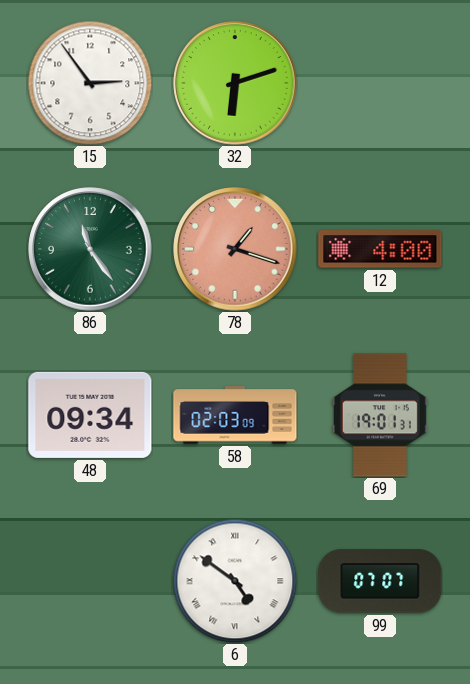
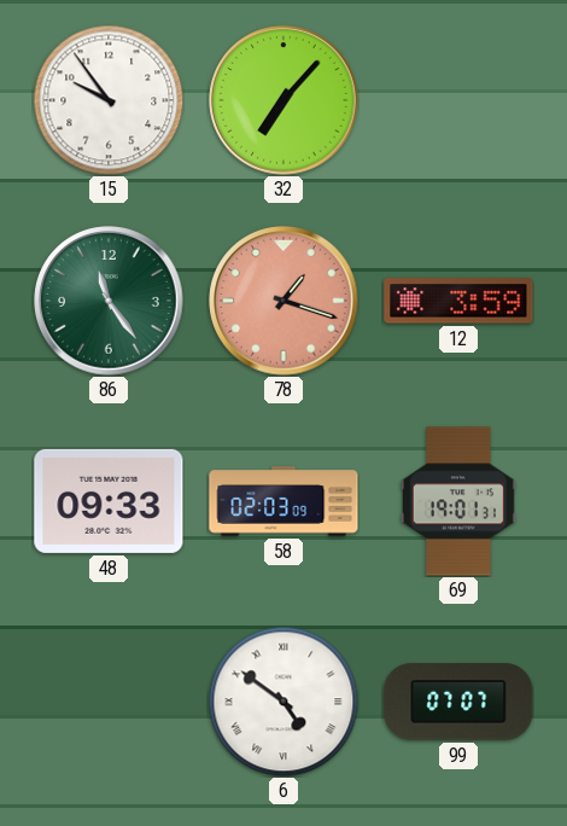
15: 2:54 -> 9:54
32: 6:12 -> 7:07
12: 4:00 -> 3:59
48: 09:34 -> 09:33
